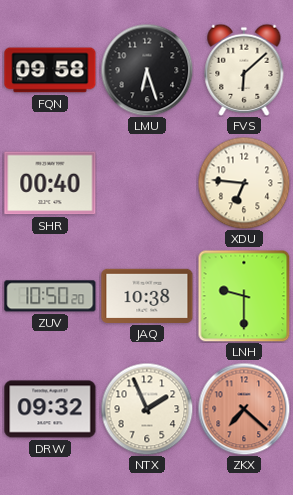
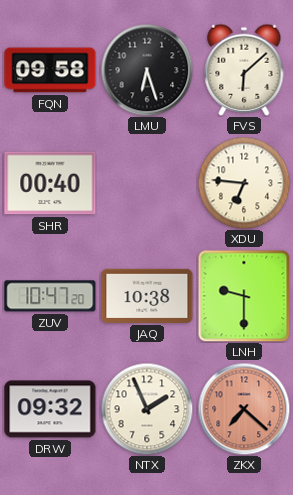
ZUV: 10:50 -> 10:47
